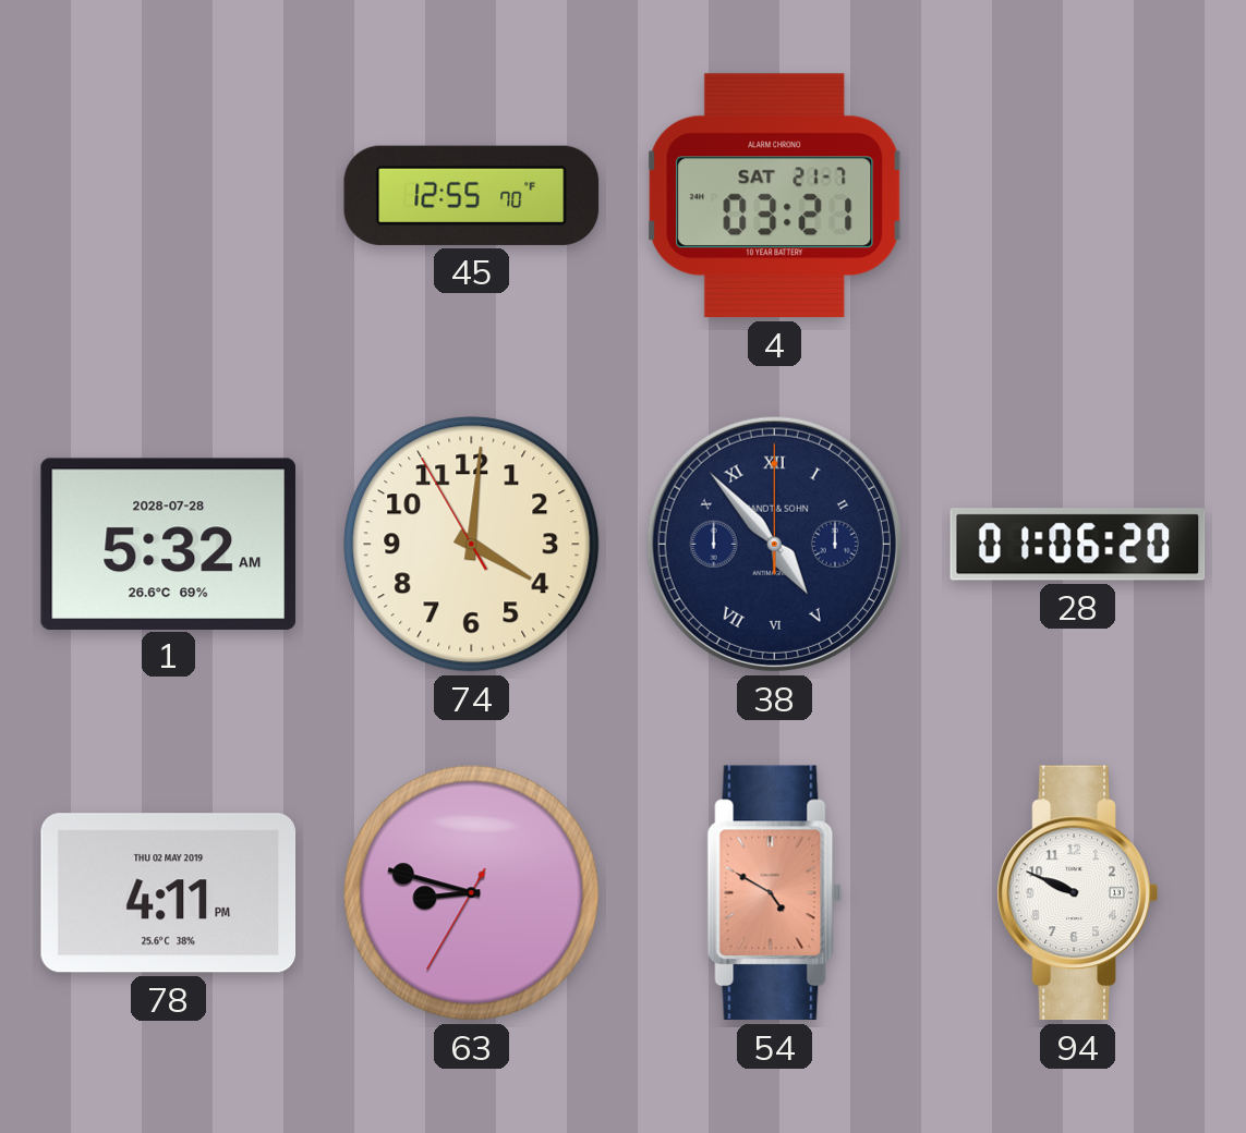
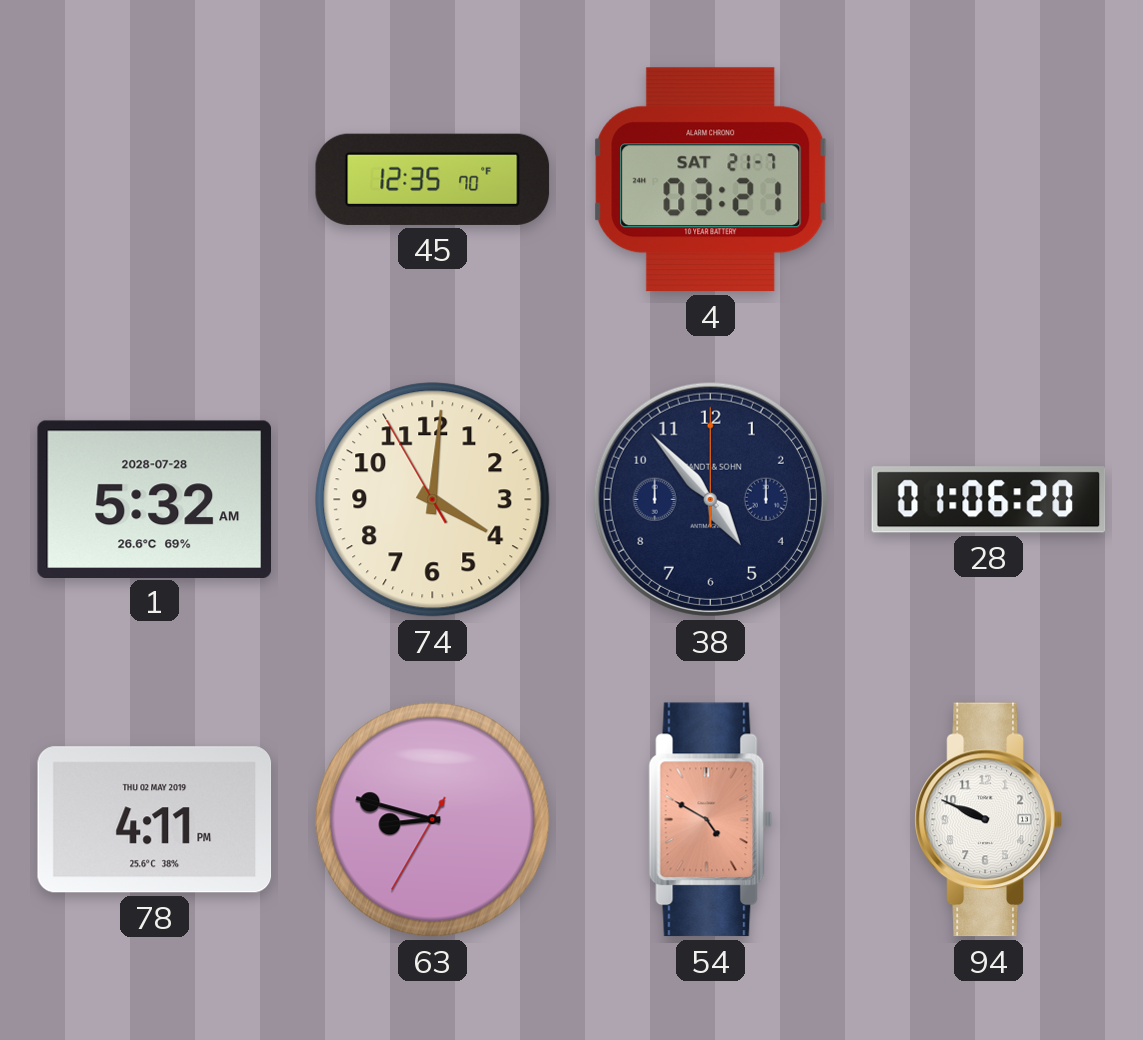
45: 12:55 -> 12:35
38 numerals: Roman -> Arabic
